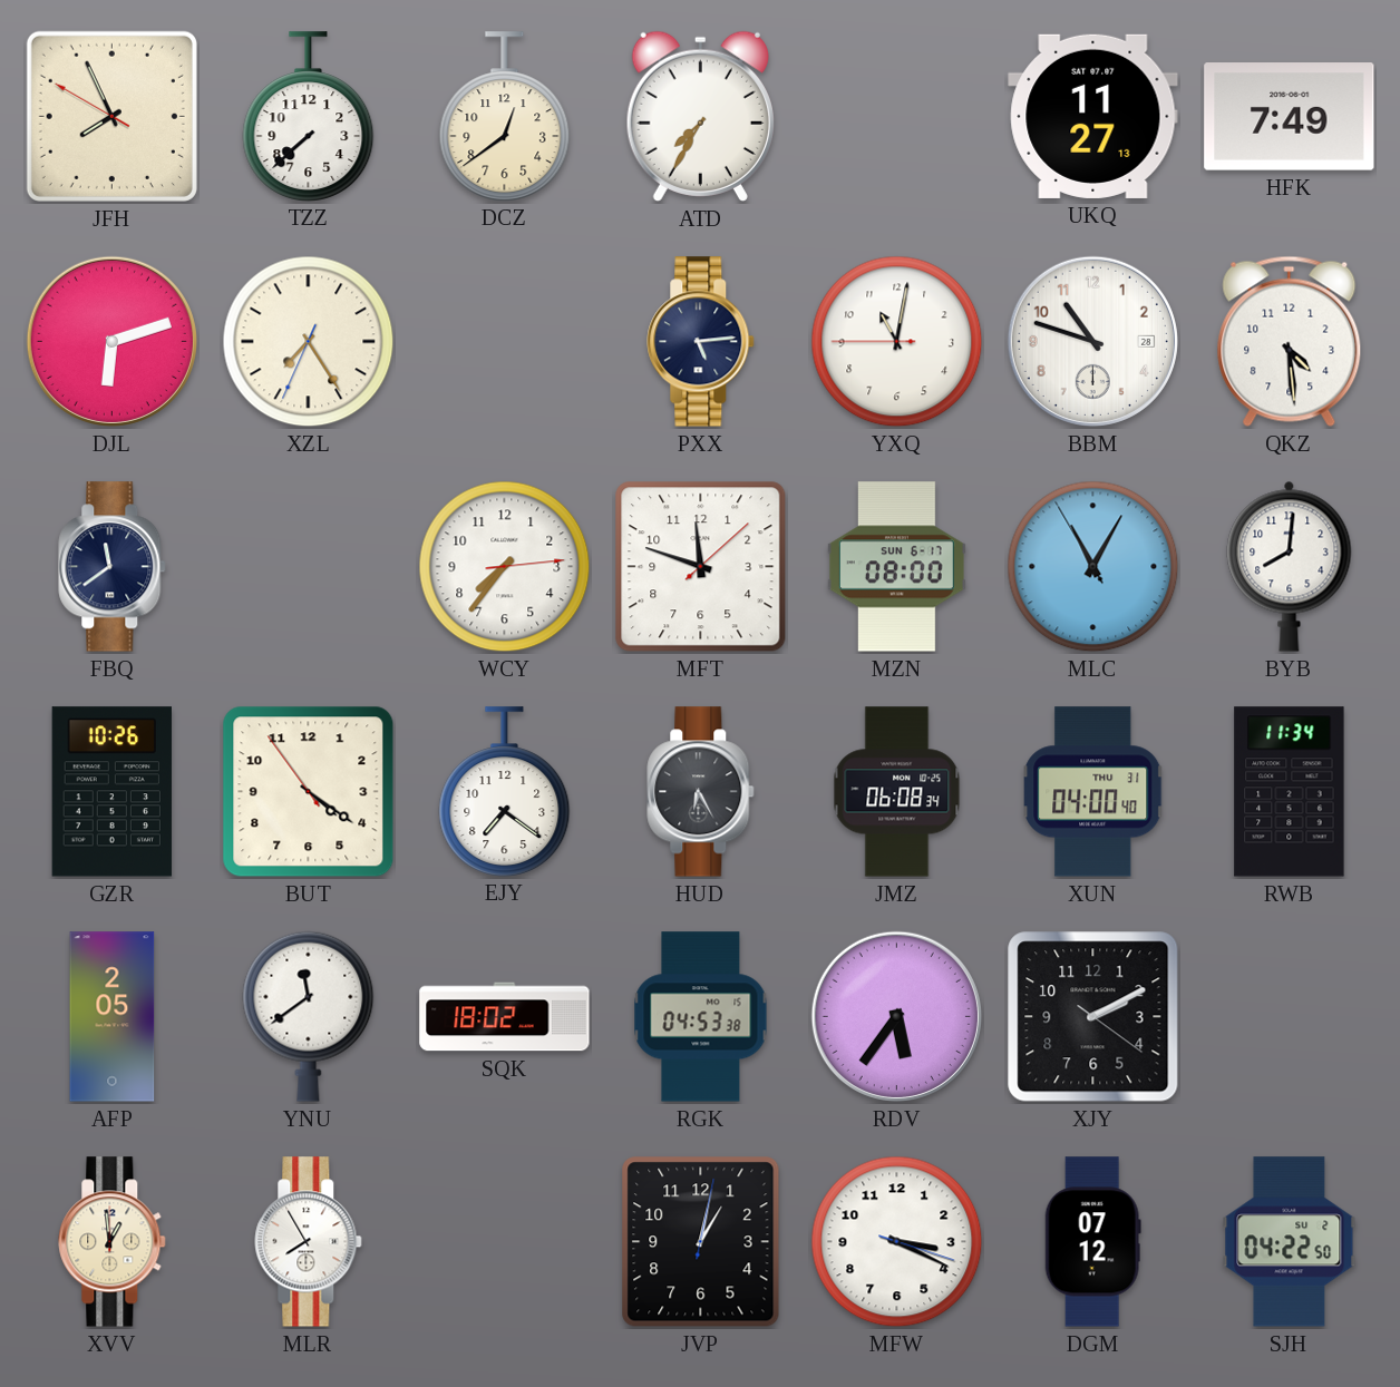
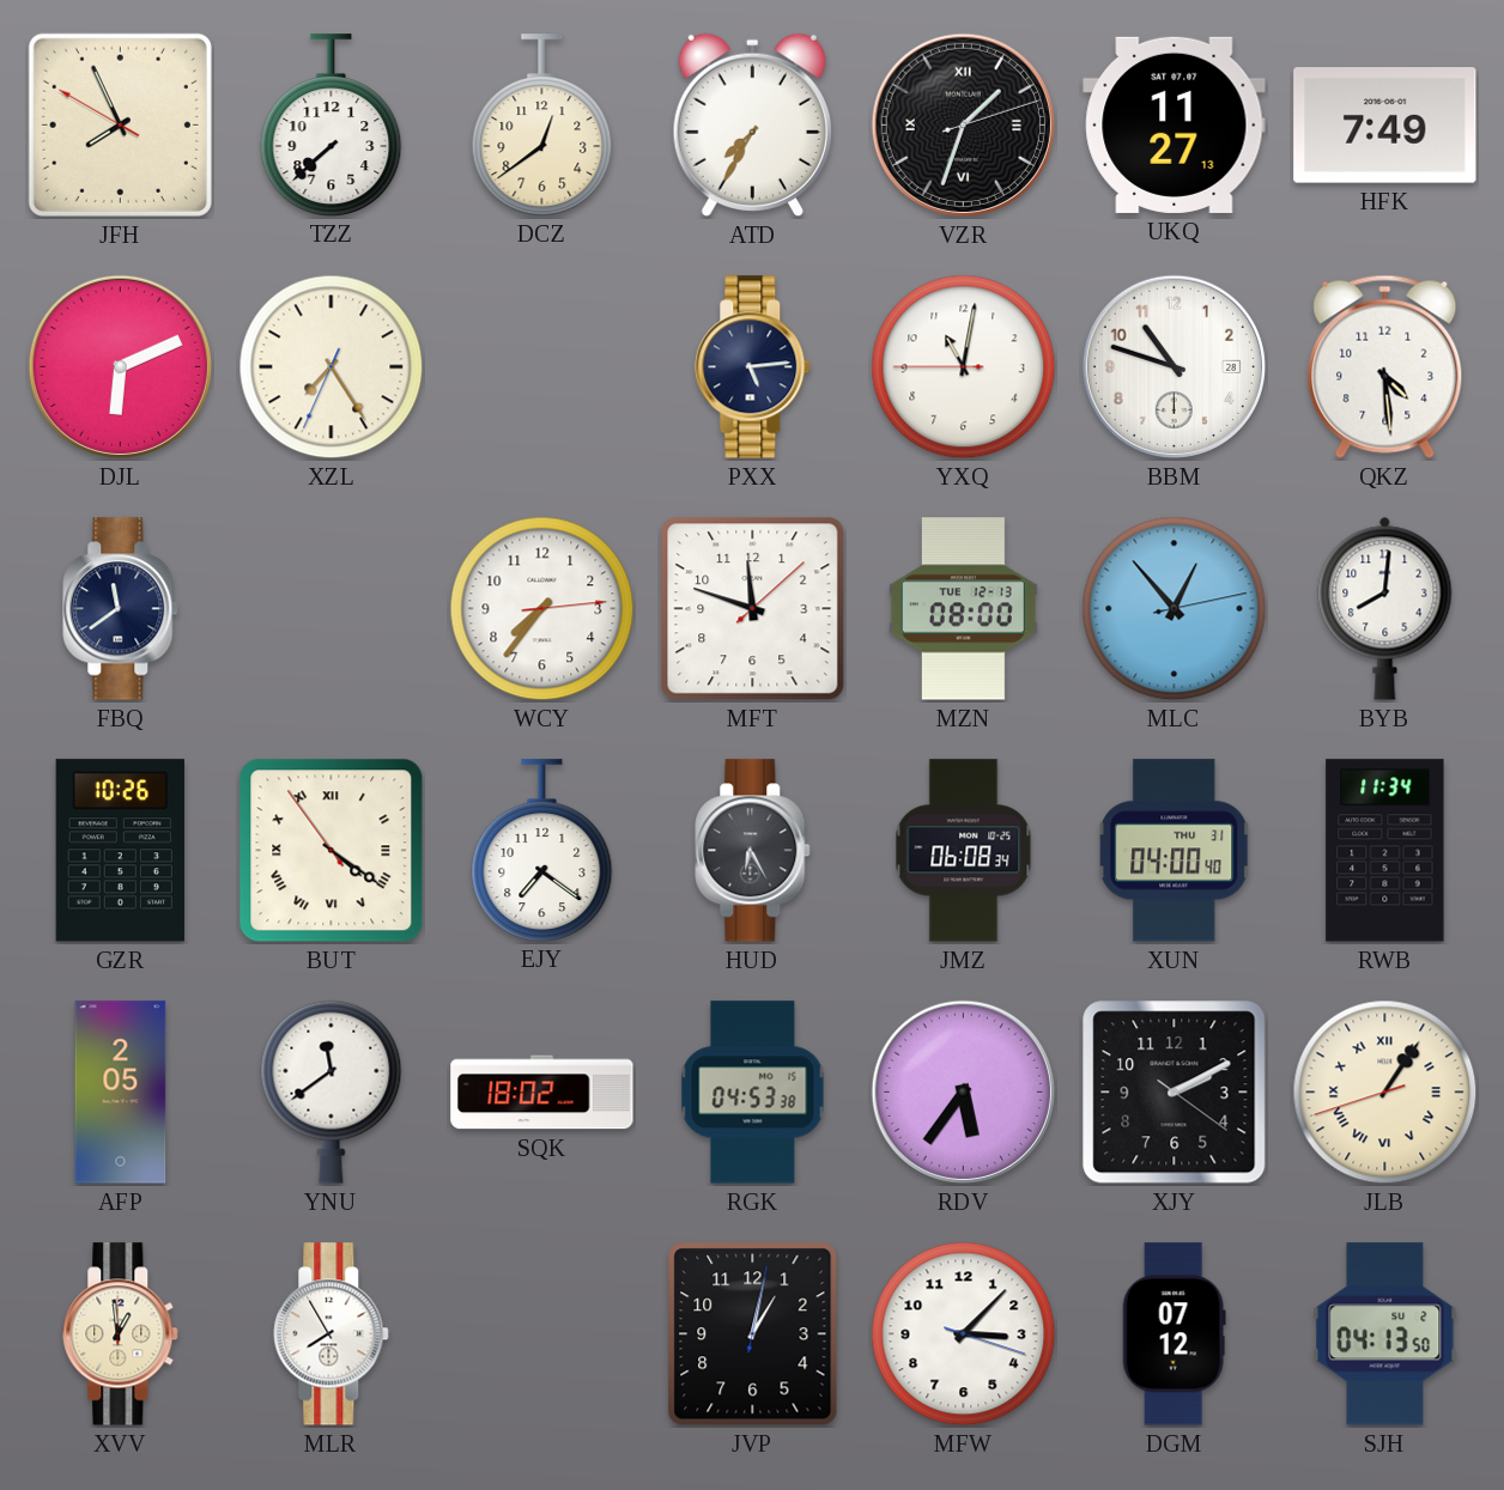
VZR: none -> 1:33
DJL: 6:12 -> 6:11
MZN date: SUN 6-17 -> TUE 12-13
MLC: 11:04 -> 12:53
BUT numerals: Arabic -> Roman
JLB: none -> 1:05
MFW: 3:19 -> 3:07
SJH: 04:22 -> 04:13
